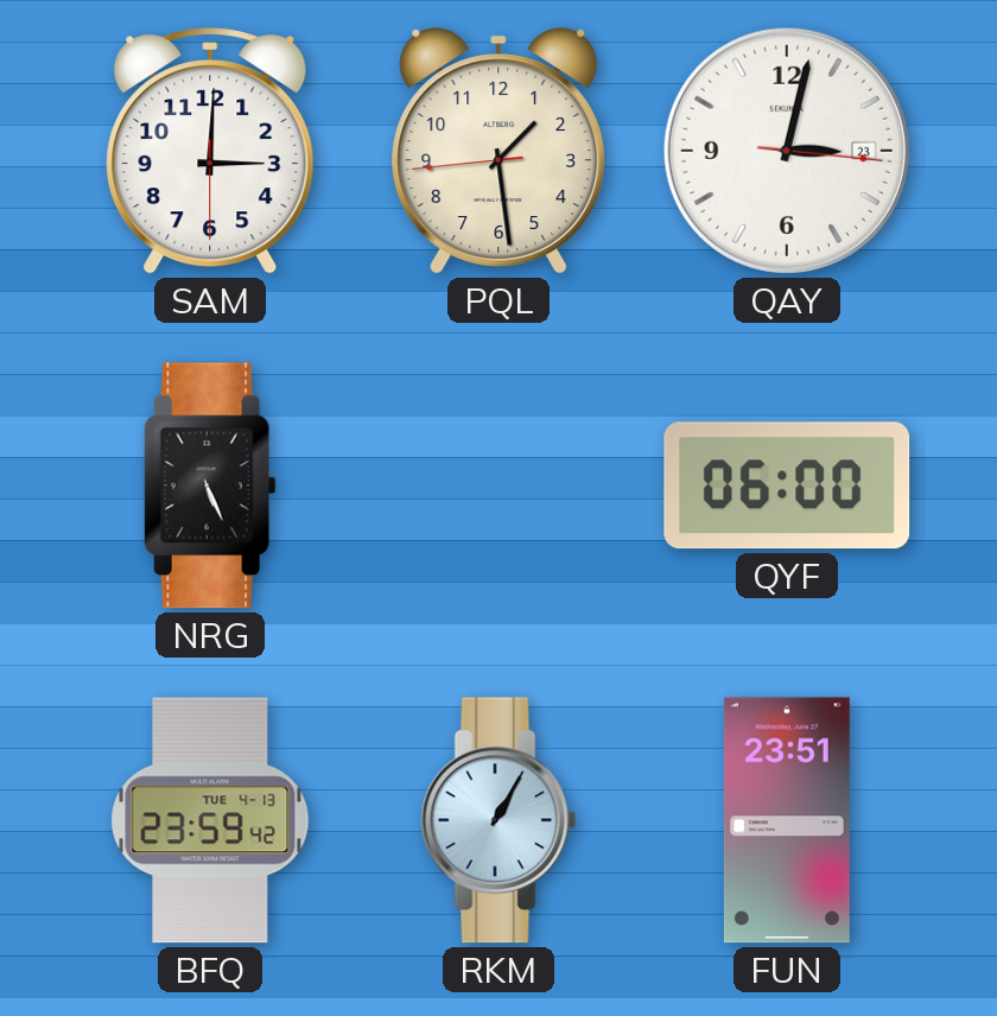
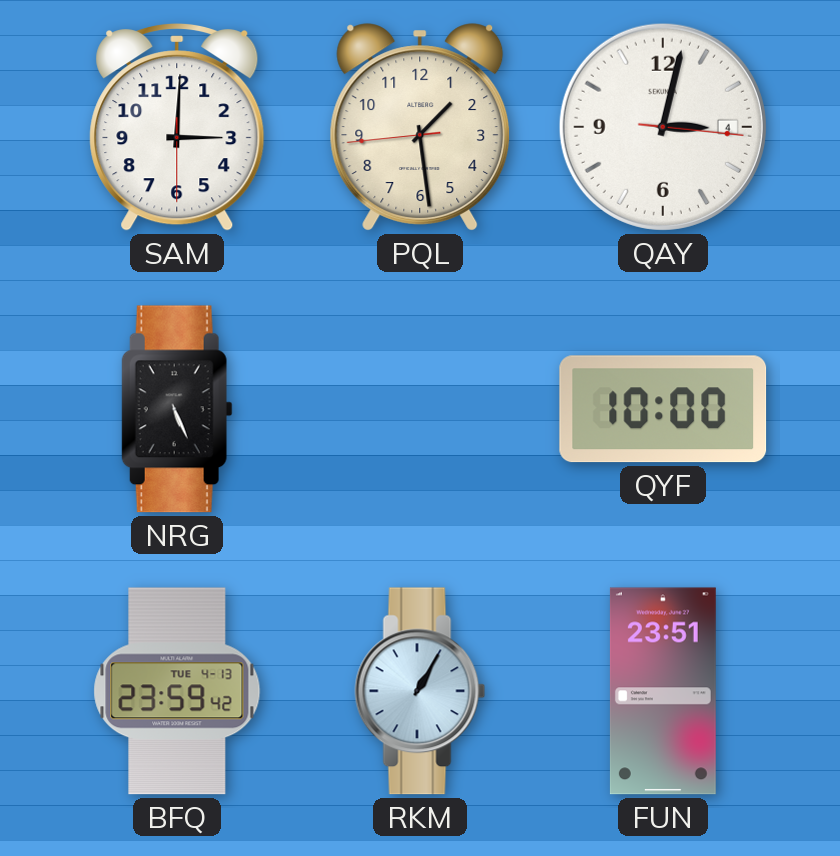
QAY date: 23 -> 4
QYF: 06:00 -> 10:00
